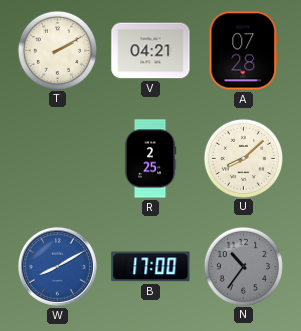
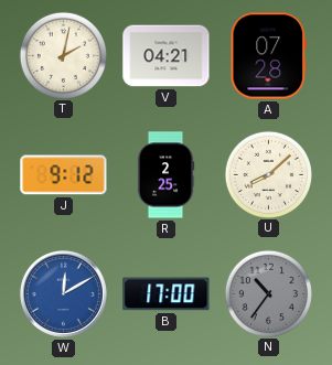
T: 2:10 -> 2:02
J: none -> 9:12
W: 8:10 -> 12:10
